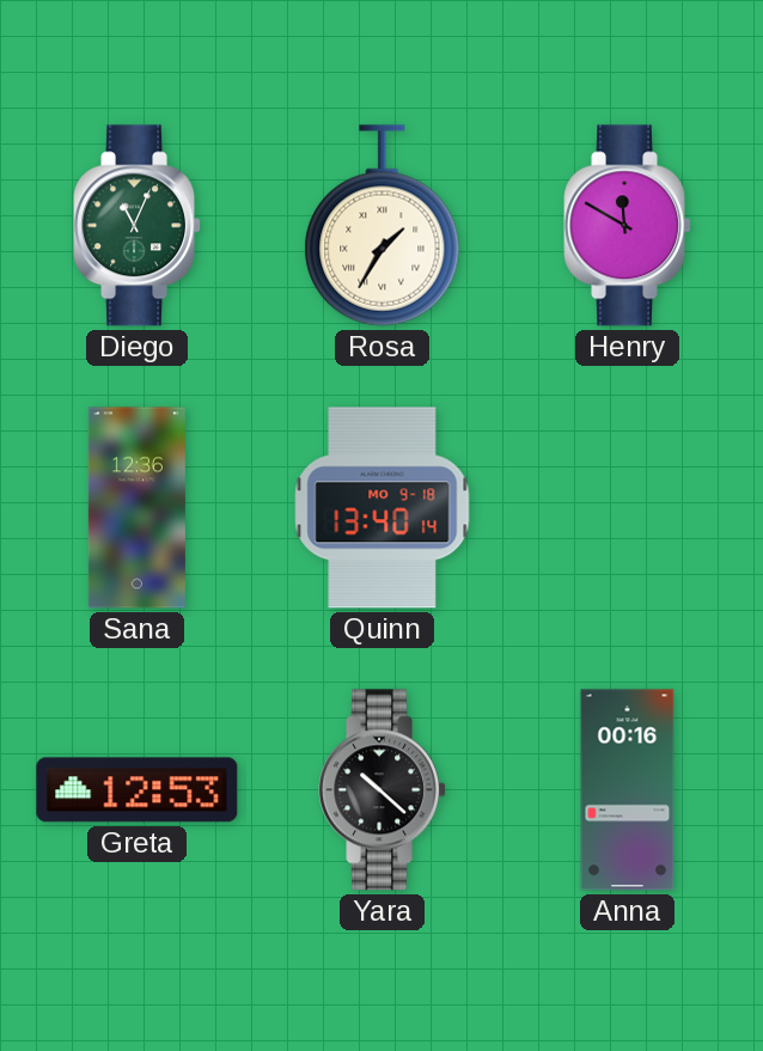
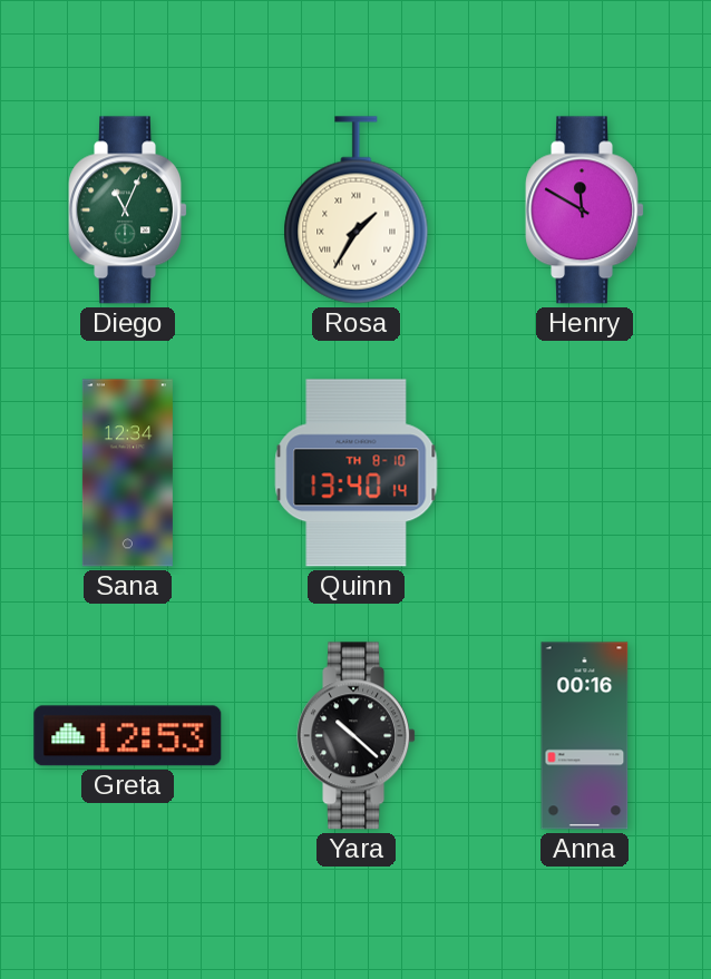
Sana: 12:36 -> 12:34
Quinn date: MO 9-18 -> TH 8-10
